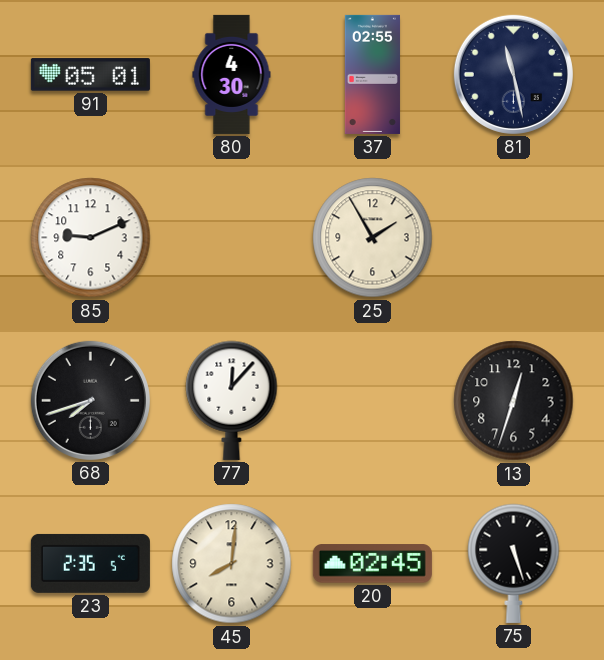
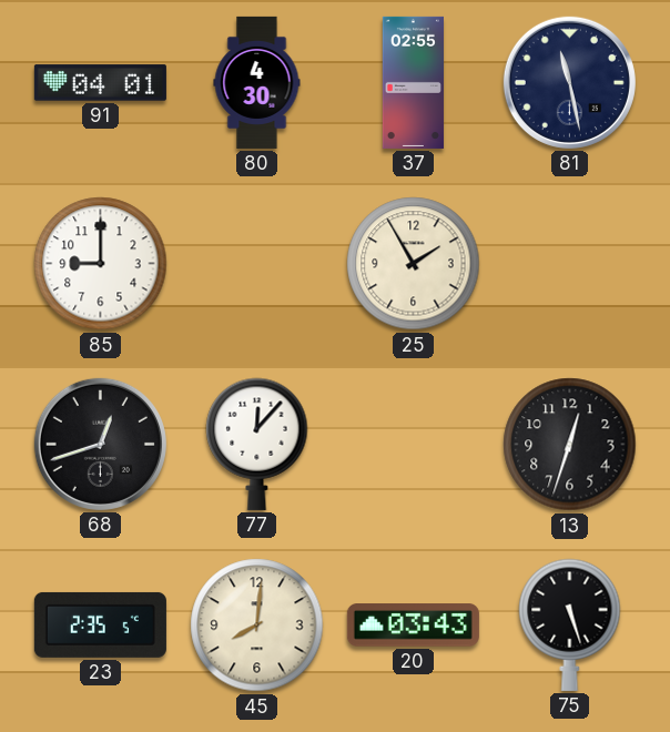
91: 05:01 -> 04:01
85: 9:11 -> 9:00
68: 7:42 -> 12:42
20: 02:45 -> 03:43
